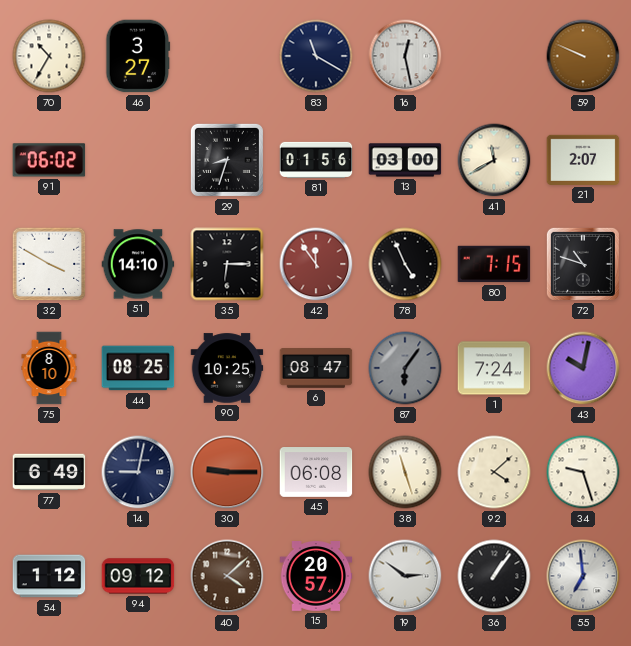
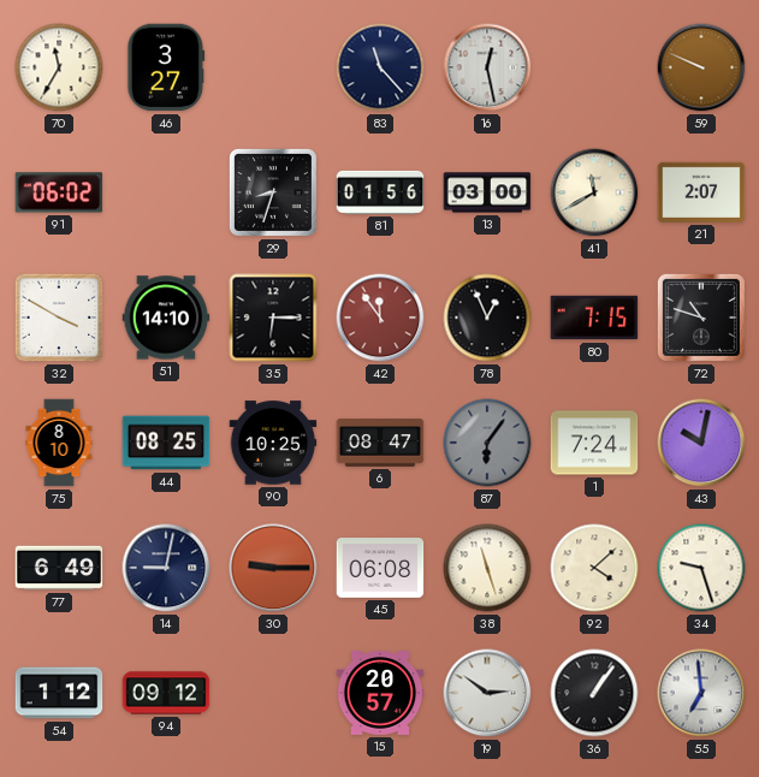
70: 10:35 -> 11:35
83: 11:20 -> 11:23
78: 4:56 -> 12:56
40: 4:08 -> none
